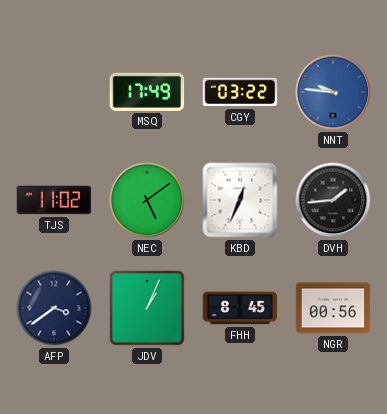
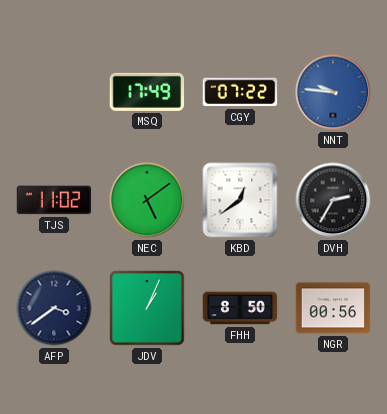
CGY: 03:22 -> 07:22
KBD: 12:34 -> 12:39
DVH: 1:44 -> 2:35
FHH: 8:45 -> 8:50
